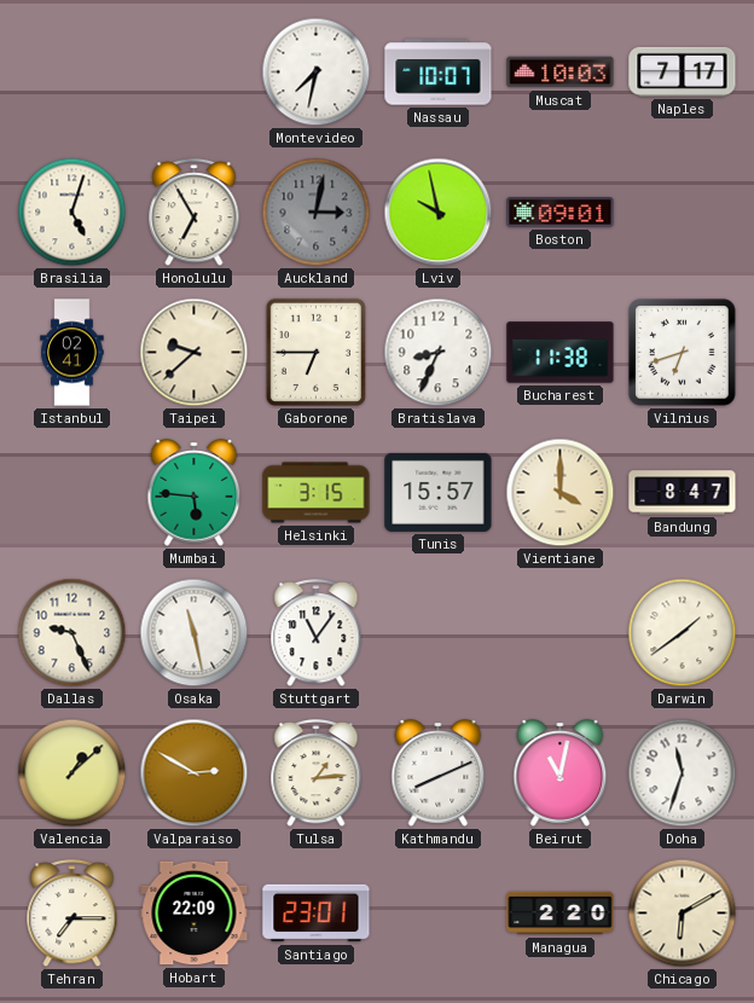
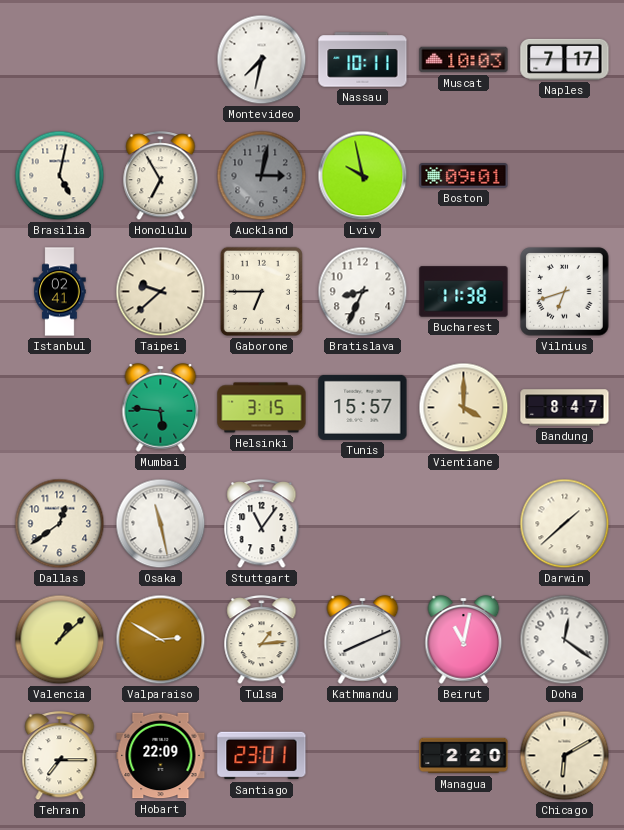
Nassau: 10:07 -> 10:11
Brasilia: 5:03 -> 5:02
Dallas: 9:26 -> 12:39
Darwin: 1:39 -> 1:38
Doha: 11:33 -> 12:21
